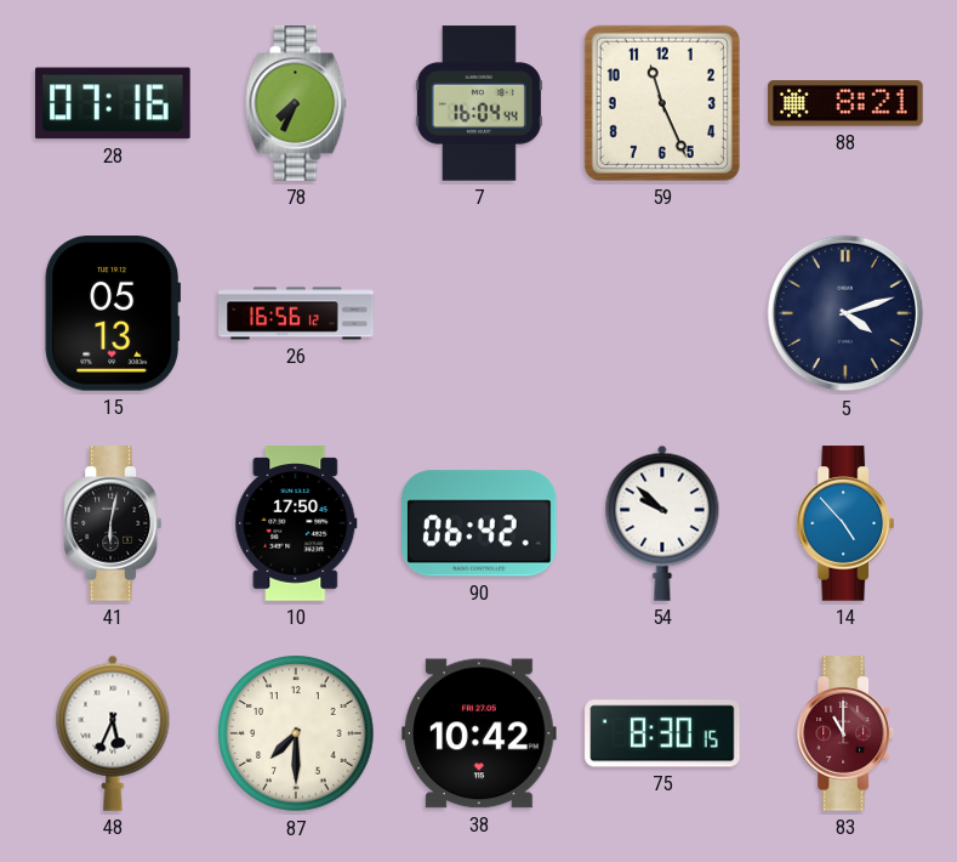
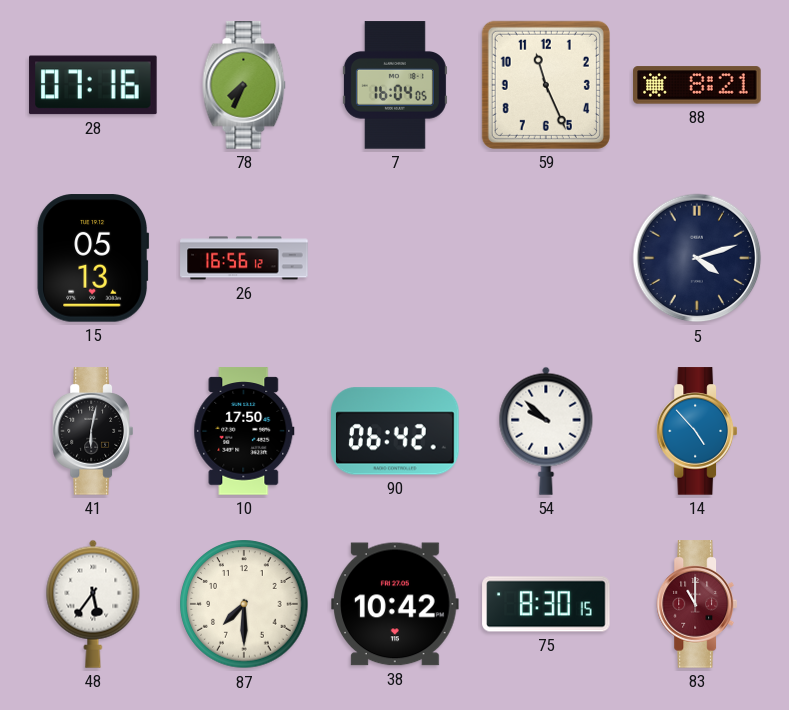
7: 16:04:44 -> 16:04:05
48: 5:34 -> 5:36
